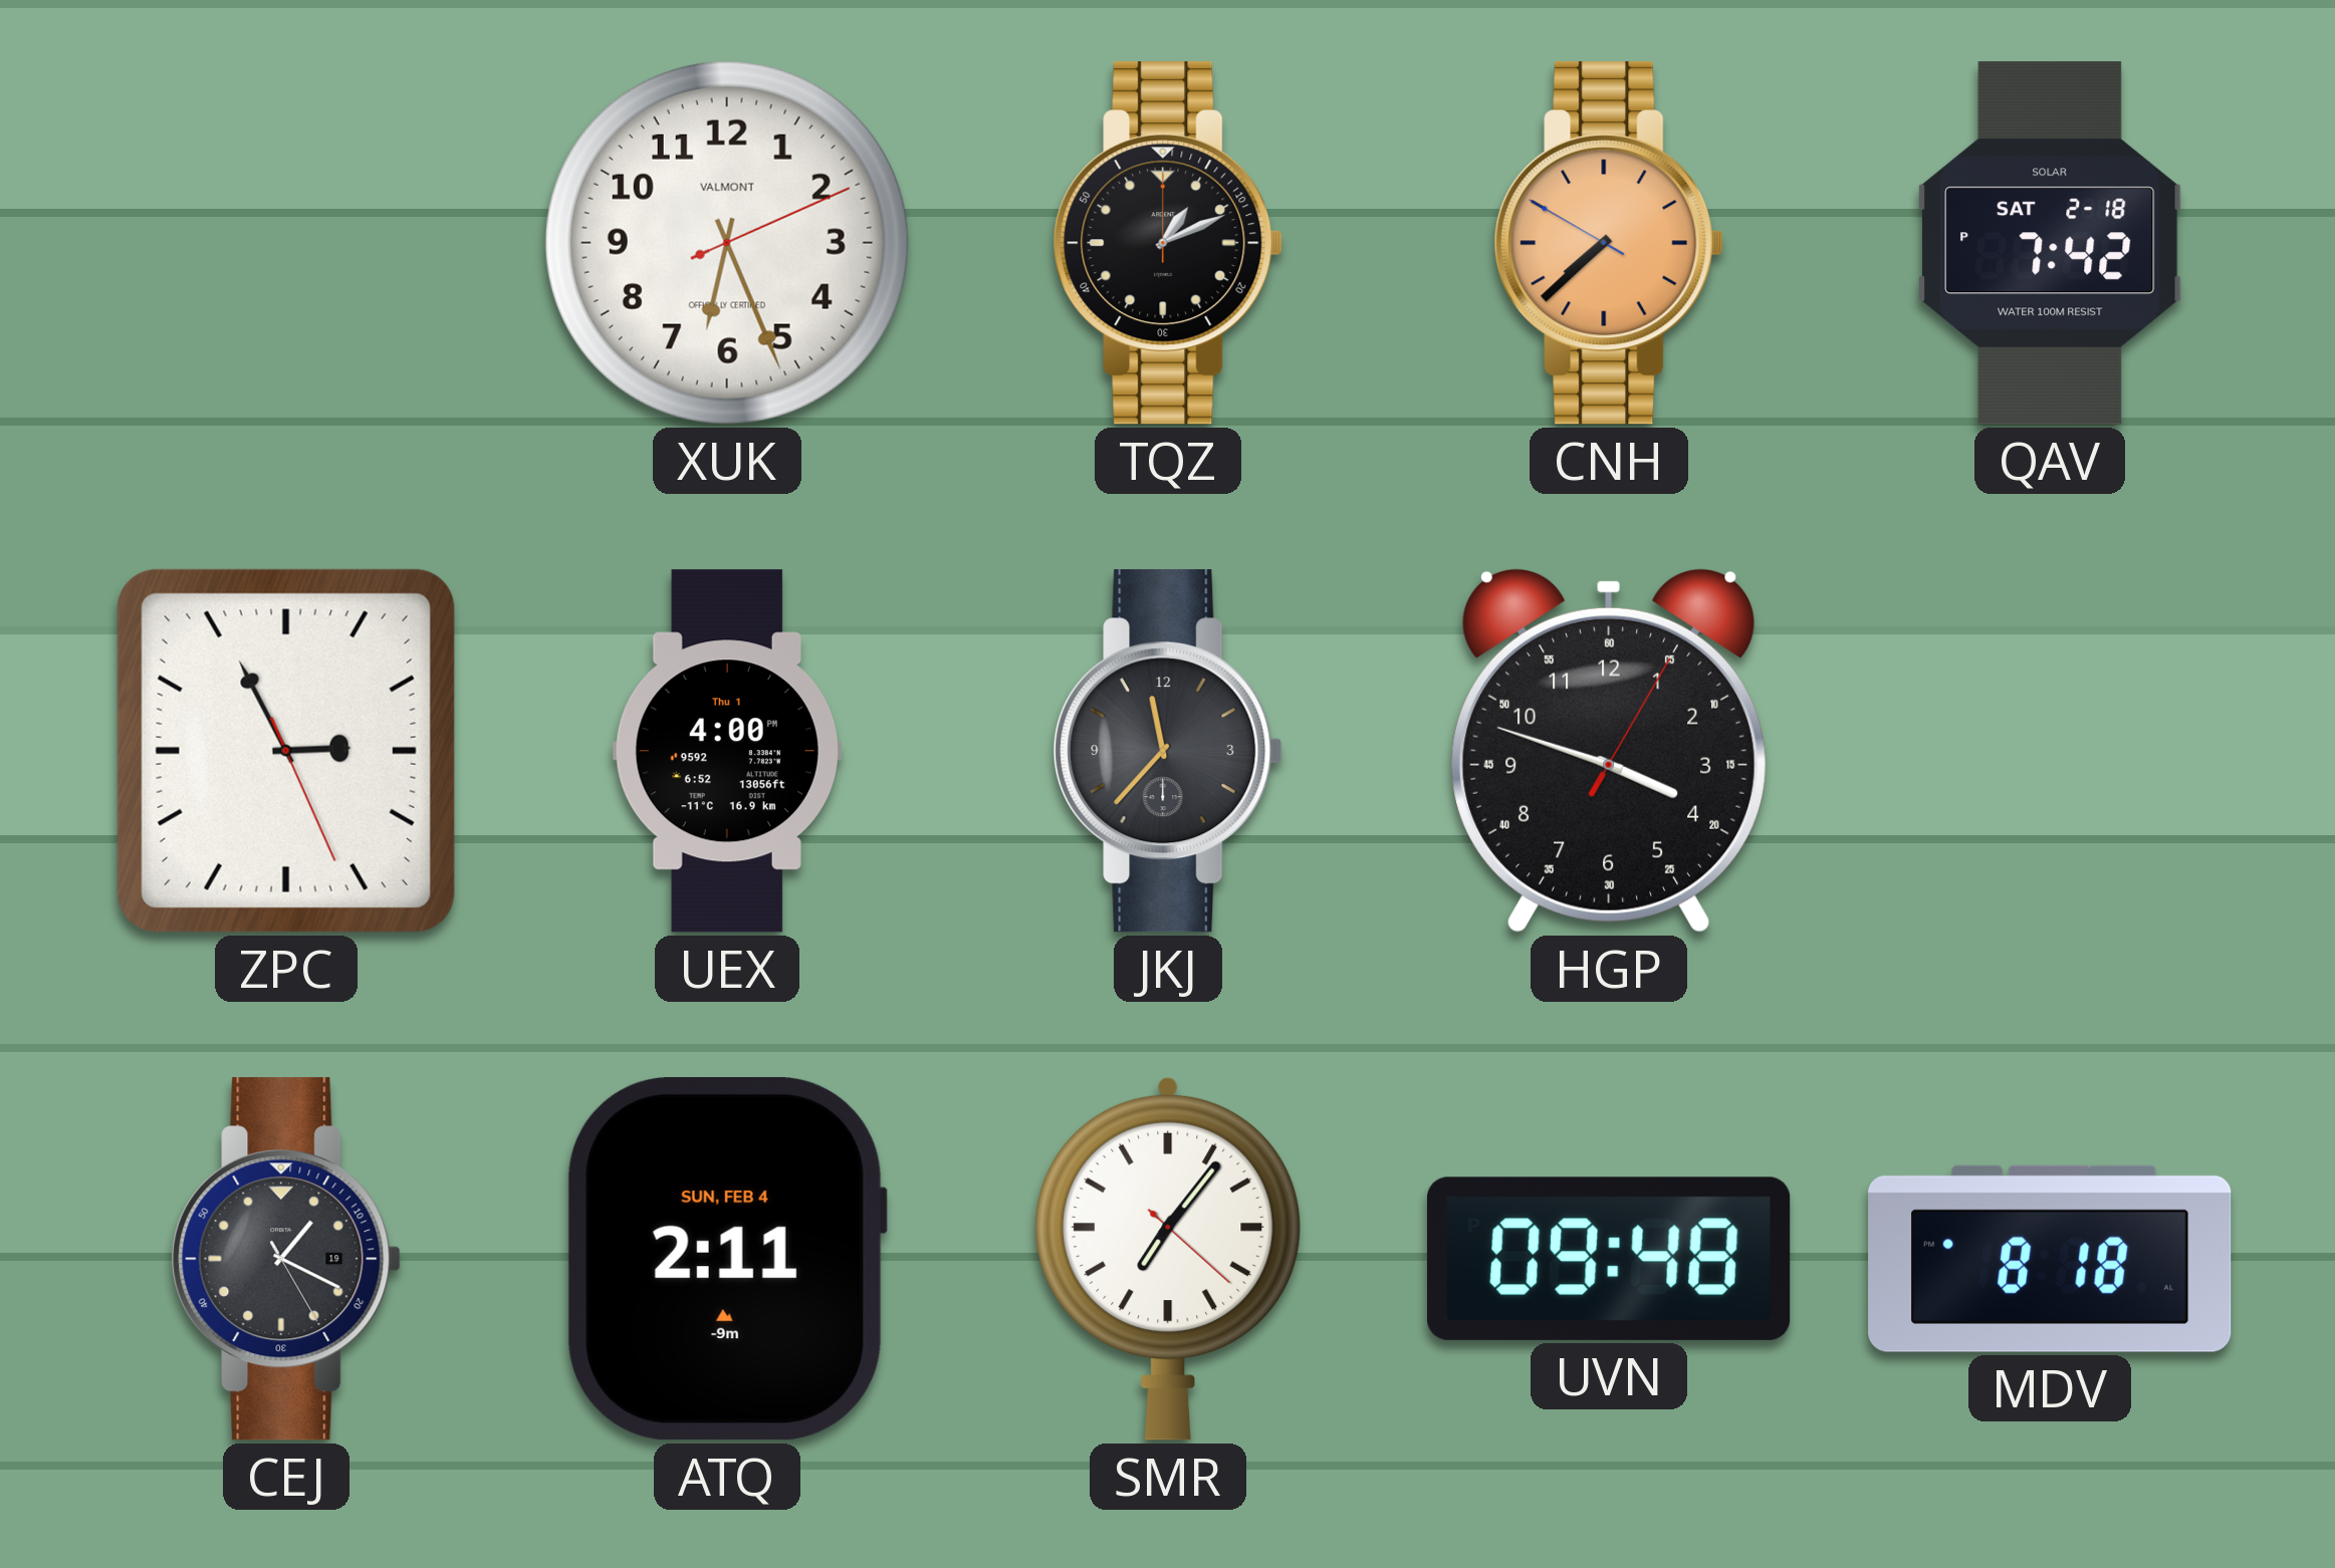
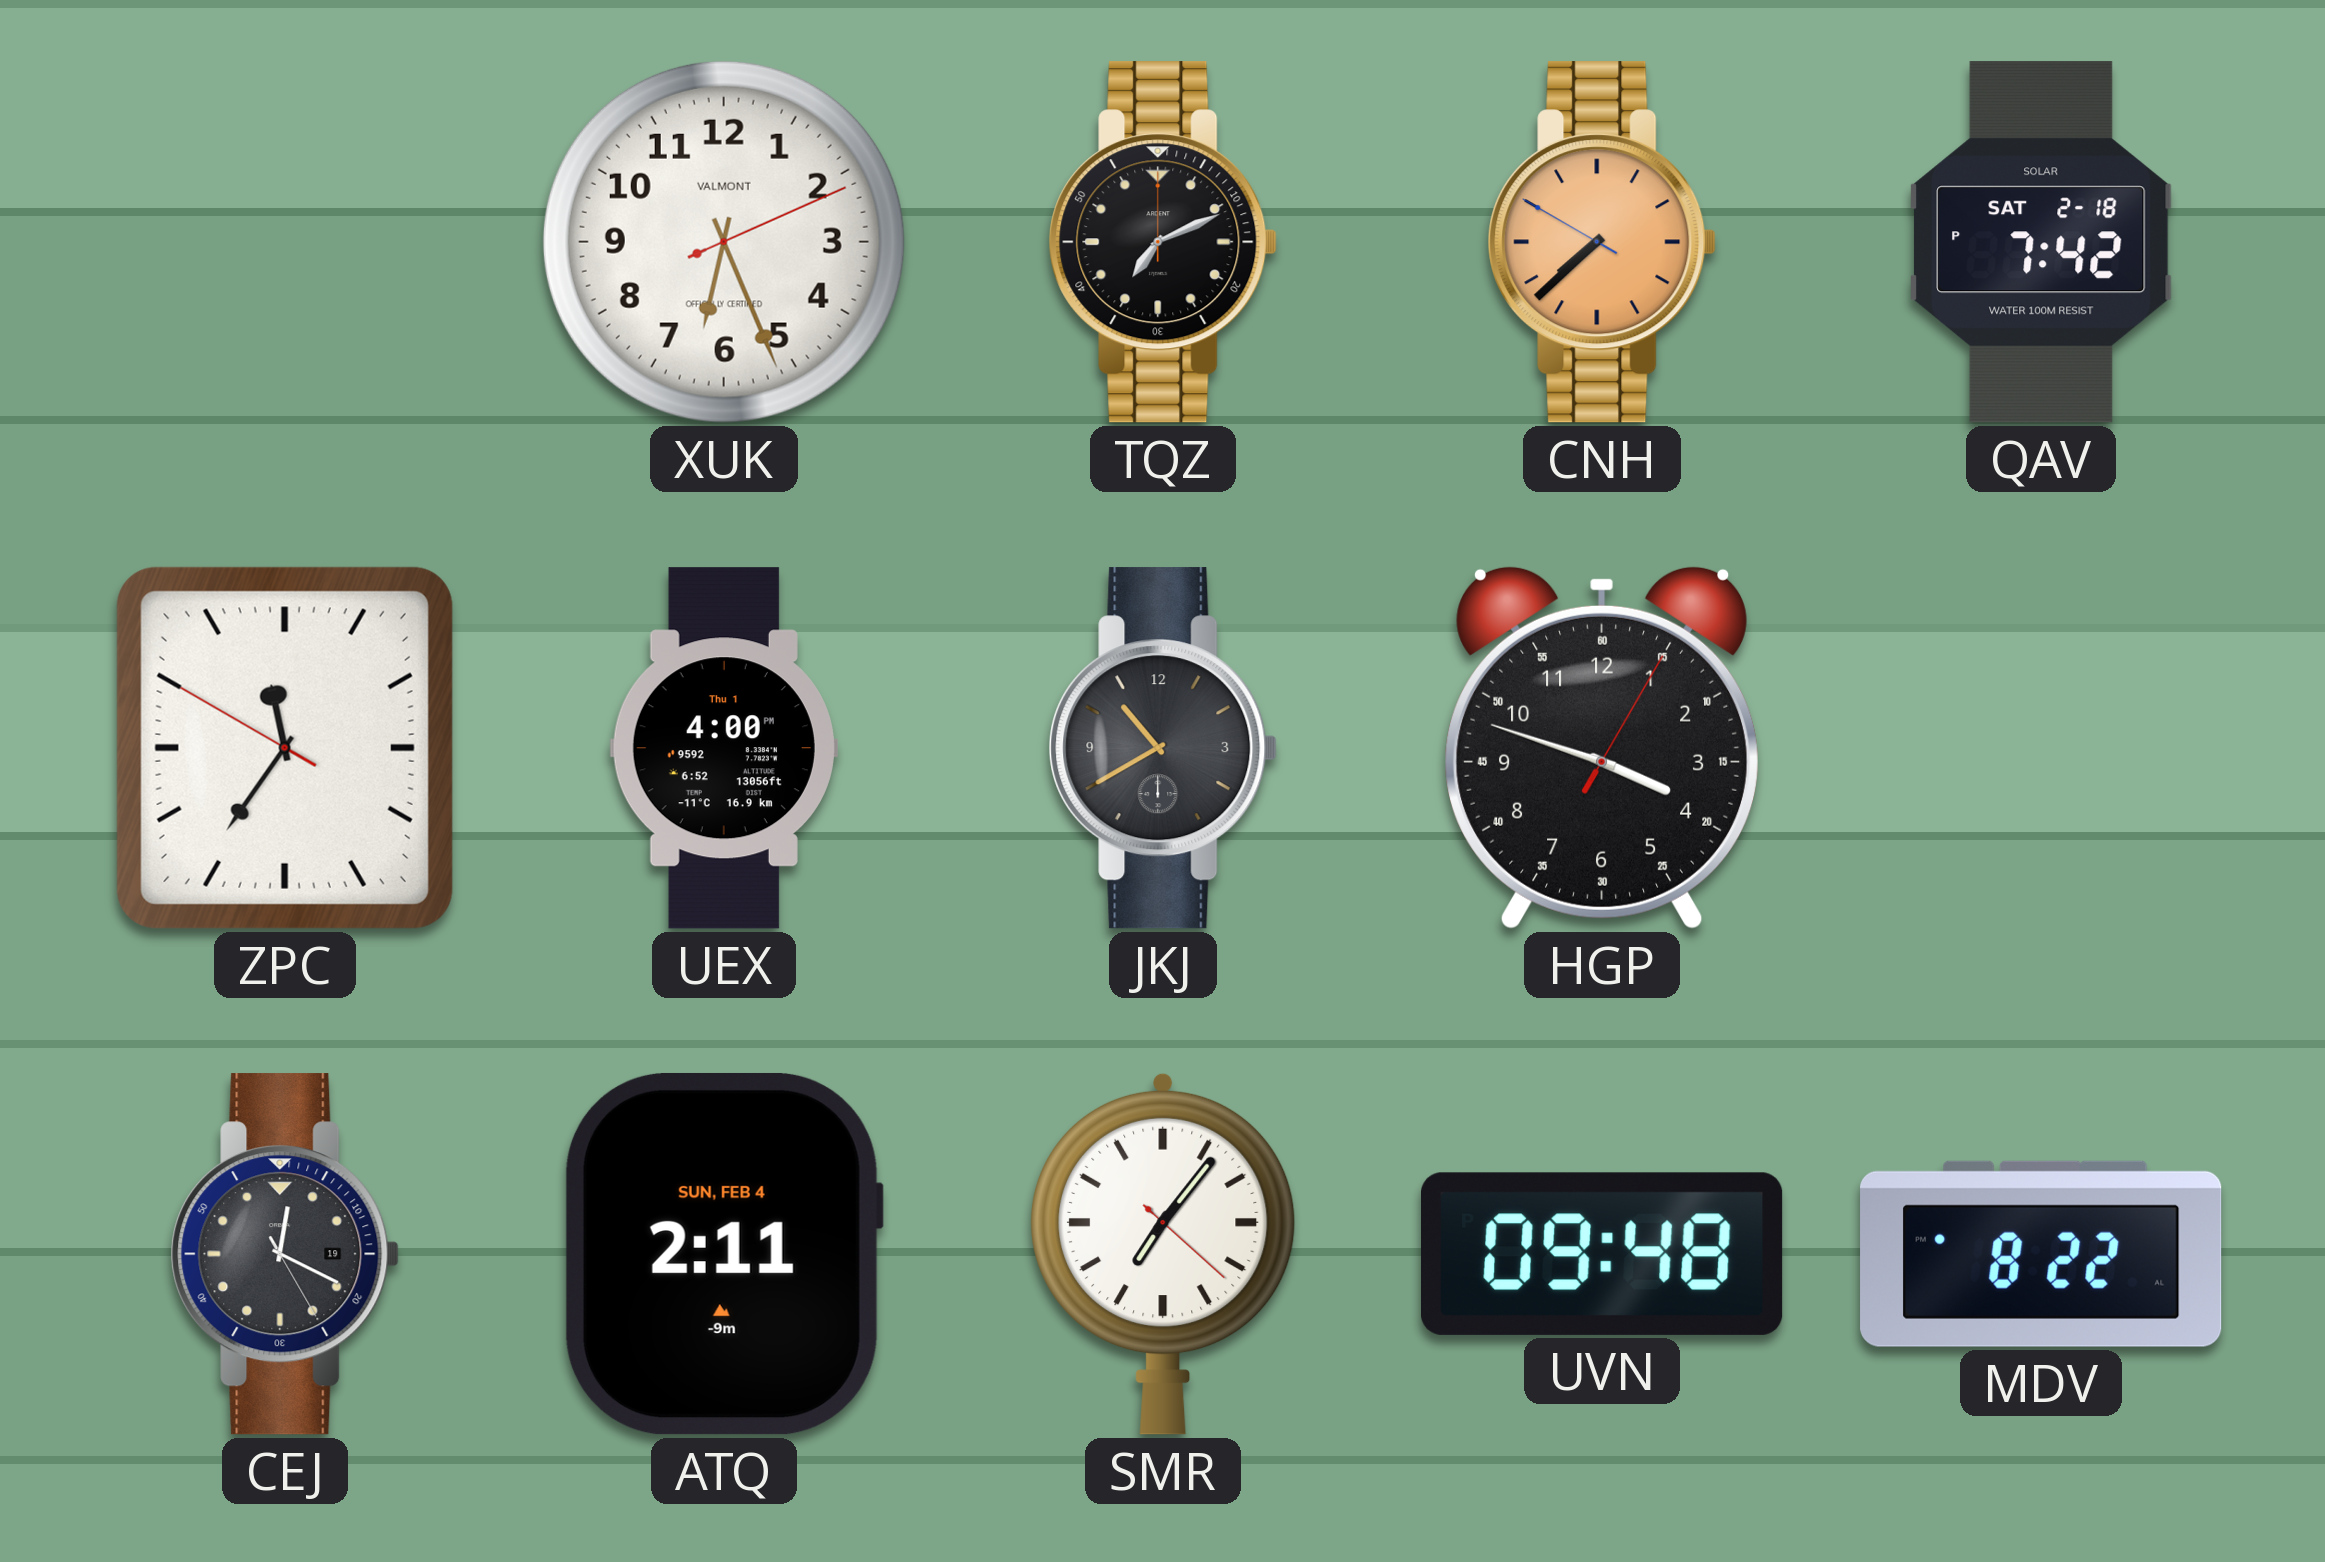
TQZ: 1:11 -> 7:11
ZPC: 2:55 -> 11:35
JKJ: 11:37 -> 10:40
CEJ: 1:19 -> 12:19
MDV: 8:18 -> 8:22
